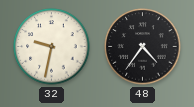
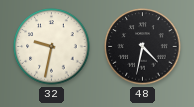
48: 4:36 -> 4:32
